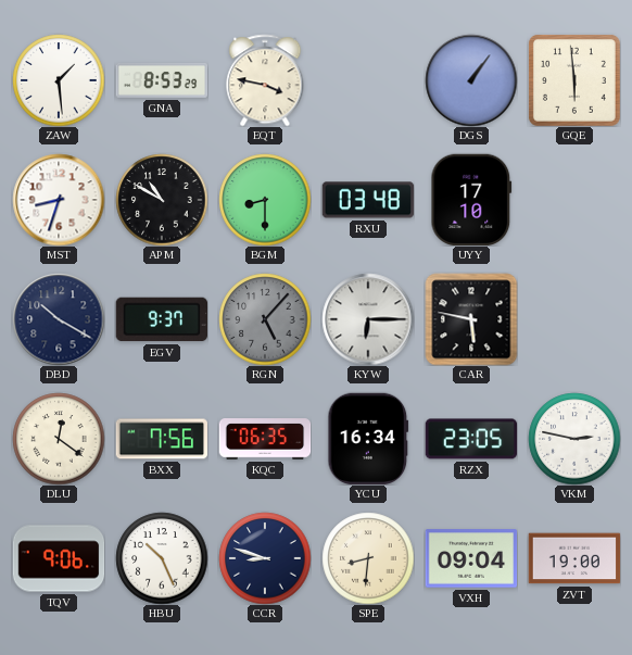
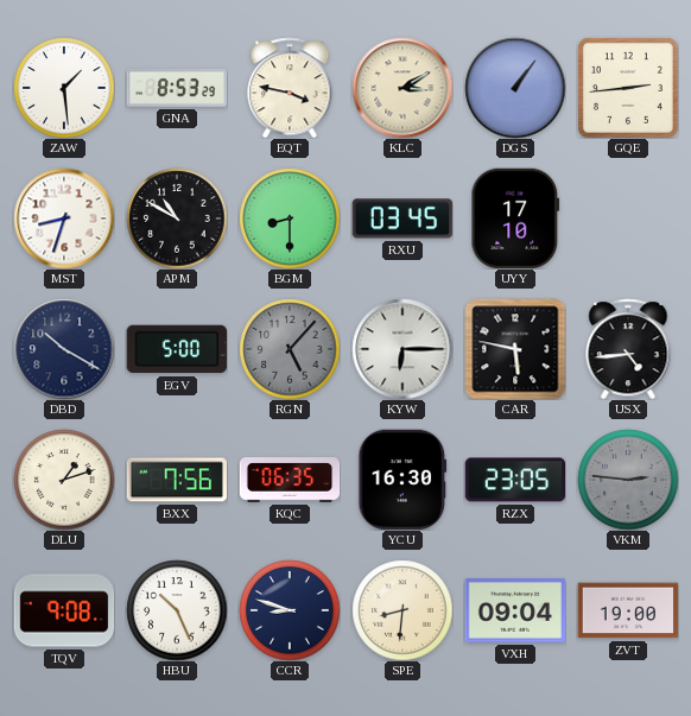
KLC: none -> 3:10
GQE: 5:59 -> 2:44
RXU: 03:48 -> 03:45
EGV: 9:37 -> 5:00
USX: none -> 4:44
DLU: 12:21 -> 1:12
YCU: 16:34 -> 16:30
VKM: 2:47 -> 2:46
VKM dial: white -> grey
TQV: 9:06 -> 9:08
